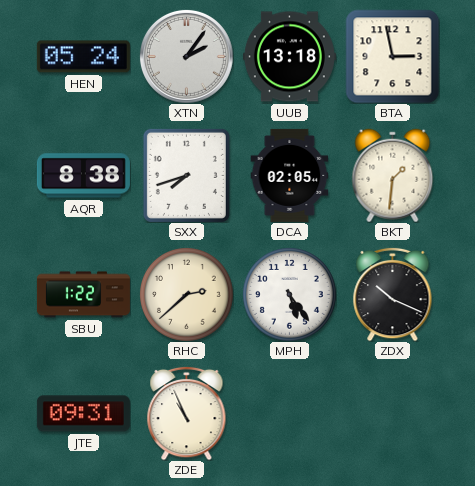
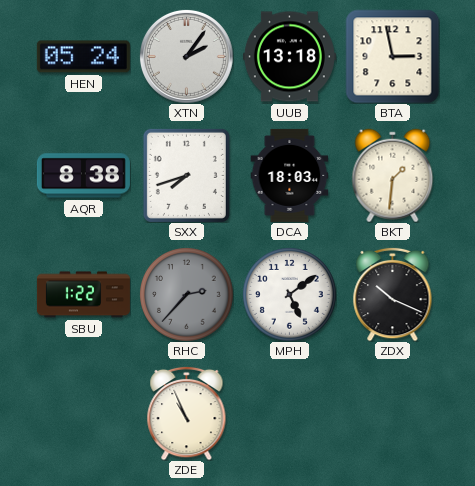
DCA: 02:05 -> 18:03
RHC: 2:38 -> 2:37
RHC dial: cream -> grey
MPH: 5:24 -> 5:09
JTE: 09:31 -> none
